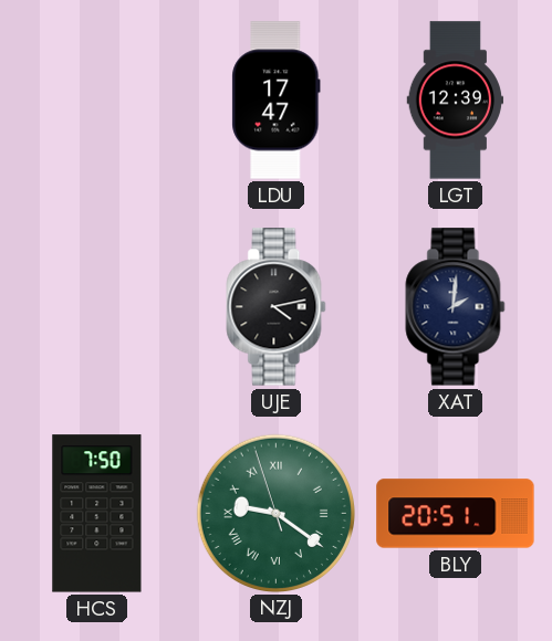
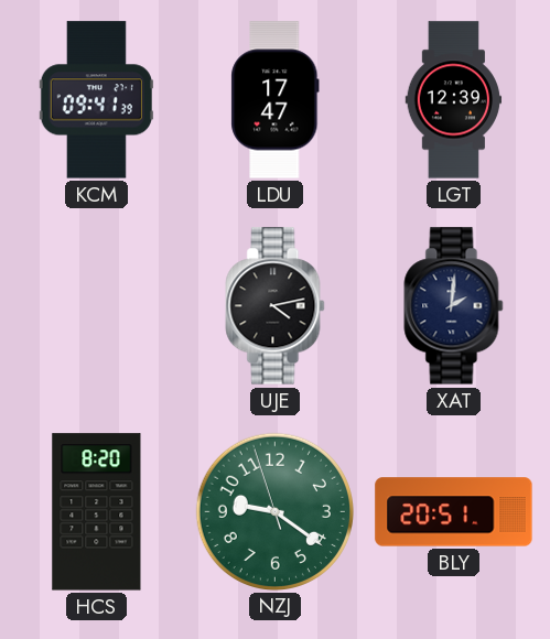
KCM: none -> 09:41
HCS: 7:50 -> 8:20
NZJ numerals: Roman -> Arabic
